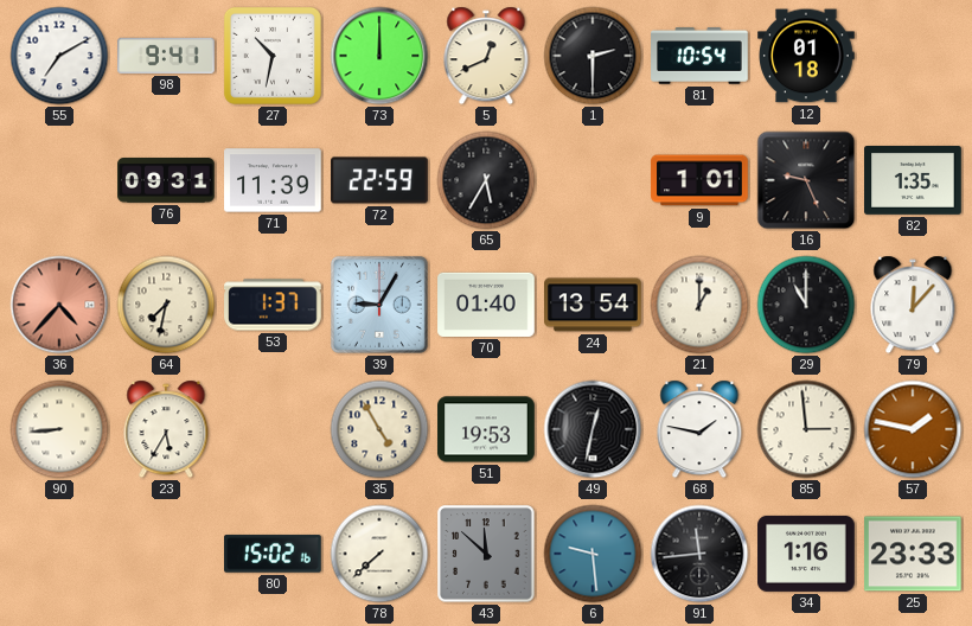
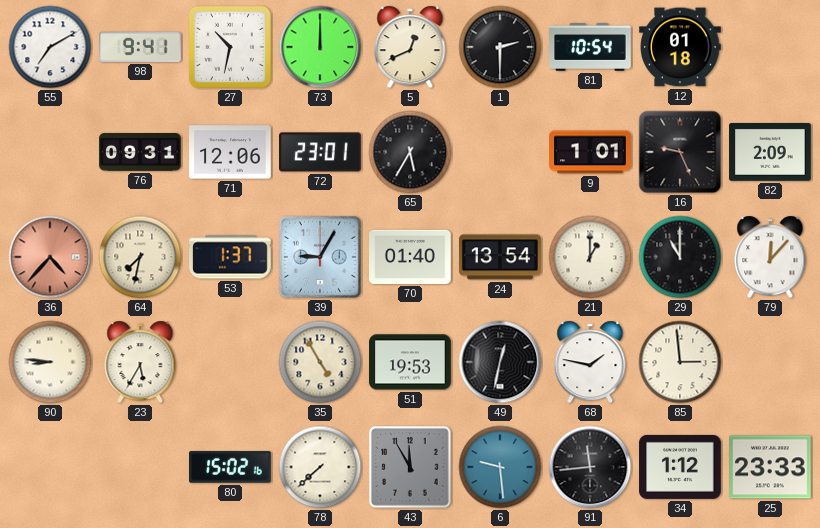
71: 11:39 -> 12:06
72: 22:59 -> 23:01
82: 1:35 -> 2:09
90: 8:44 -> 8:46
57: 1:47 -> none
43: 11:52 -> 11:55
34: 1:16 -> 1:12
